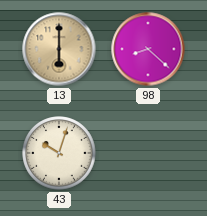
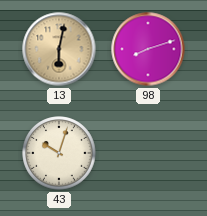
13: 6:00 -> 6:02
98: 8:22 -> 8:12
